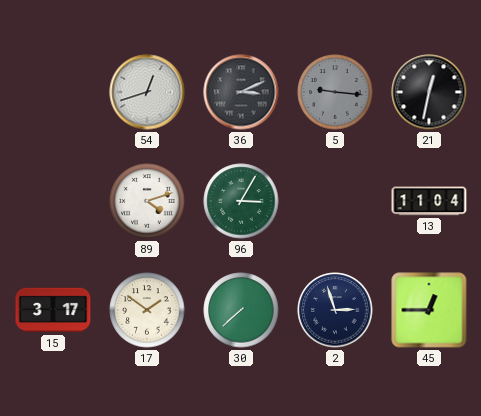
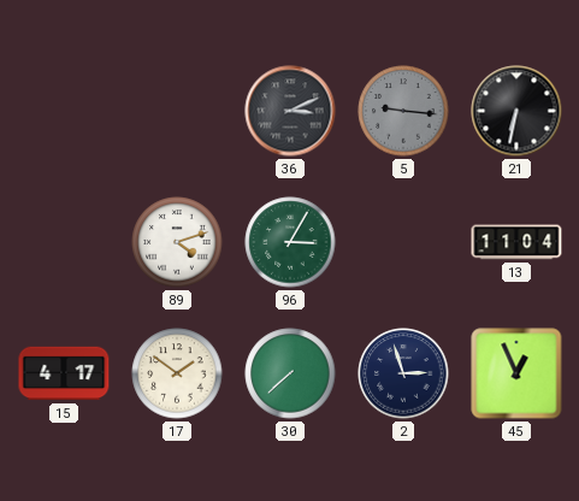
54: 12:42 -> none
21: 12:32 -> 6:32
15: 3:17 -> 4:17
45: 12:45 -> 12:56
